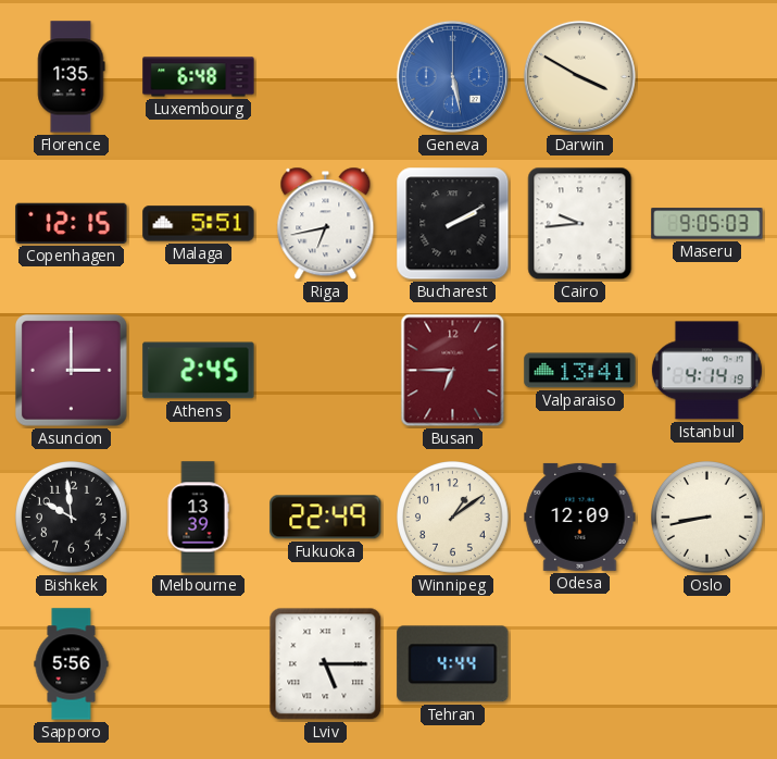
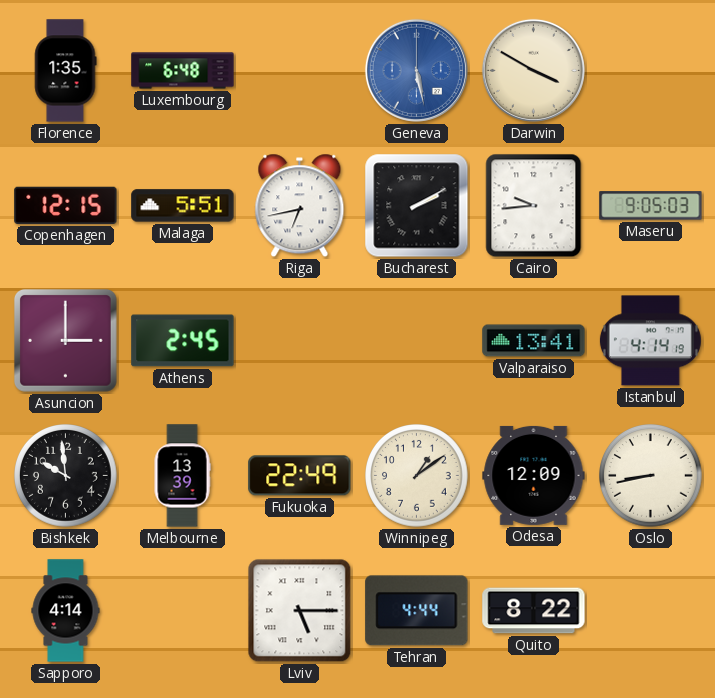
Busan: 6:45 -> none
Sapporo: 5:56 -> 4:14
Quito: none -> 8:22
